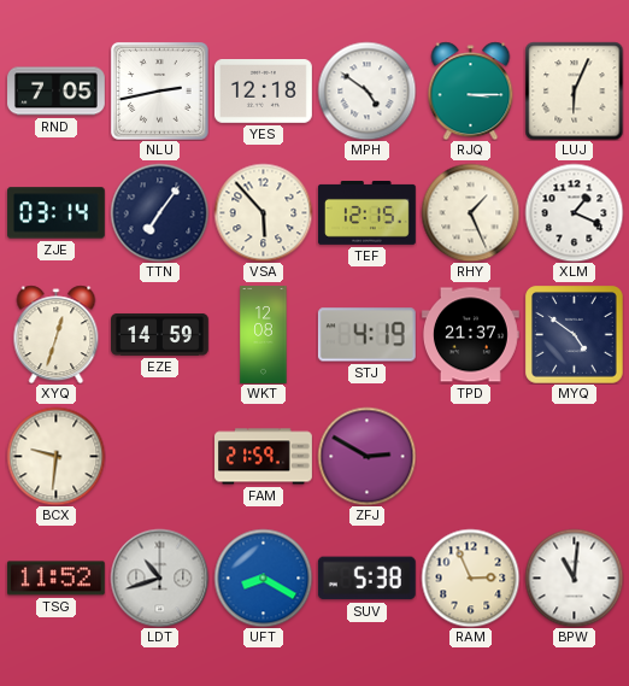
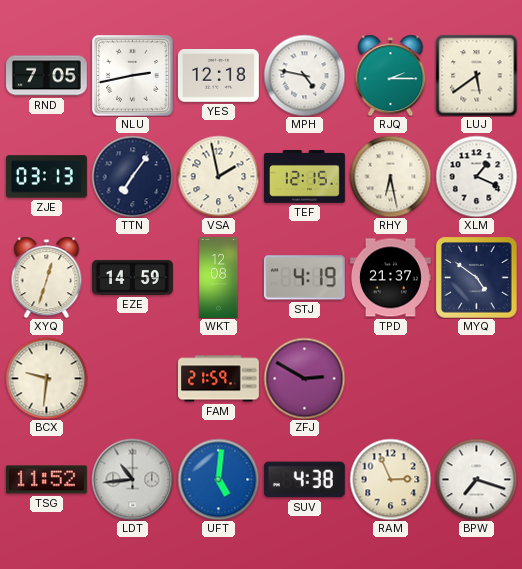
MPH: 4:51 -> 4:47
RJQ: 3:15 -> 2:15
LUJ: 6:04 -> 5:39
ZJE: 03:14 -> 03:13
VSA: 5:53 -> 1:58
RHY: 1:26 -> 6:28
LDT: 10:42 -> 10:44
UFT: 8:20 -> 5:01
SUV: 5:38 -> 4:38
BPW: 11:01 -> 7:18
